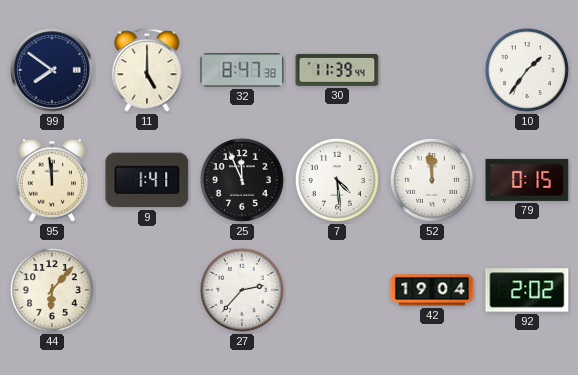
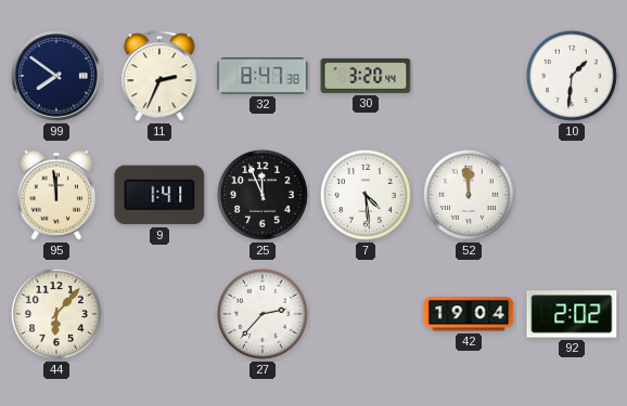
11: 5:00 -> 2:34
30: 11:39 -> 3:20
10: 1:36 -> 1:31
79: 0:15 -> none
